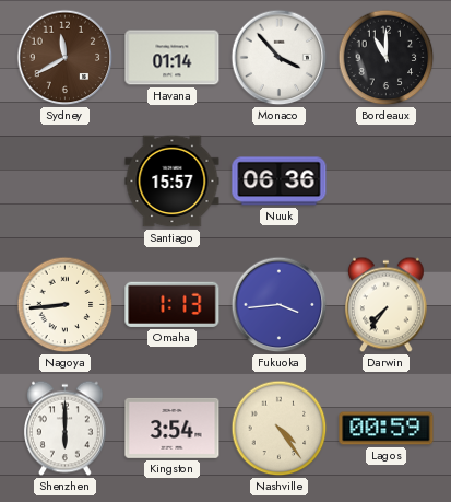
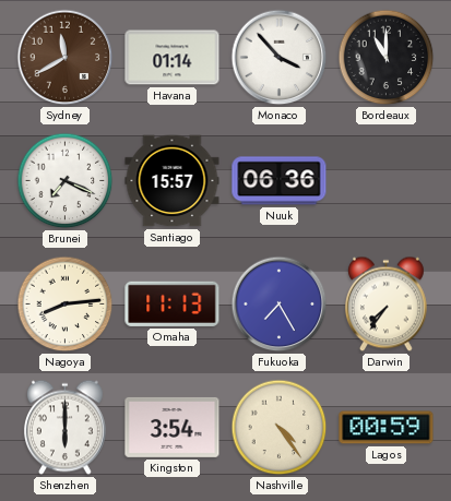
Brunei: none -> 7:19
Nagoya: 8:44 -> 8:14
Omaha: 1:13 -> 11:13
Fukuoka: 3:44 -> 7:25
